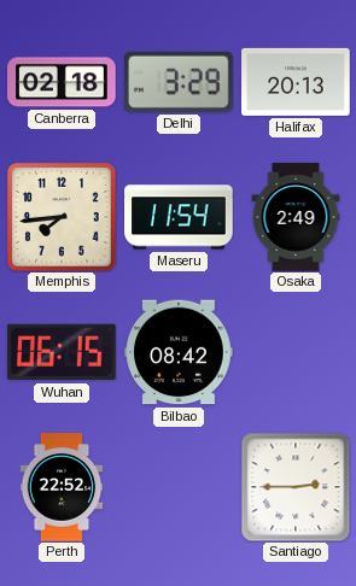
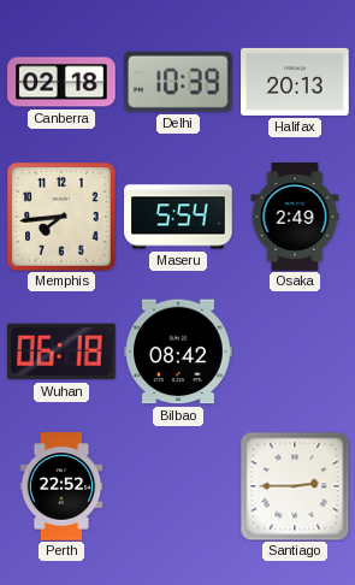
Delhi: 3:29 -> 10:39
Maseru: 11:54 -> 5:54
Wuhan: 06:15 -> 06:18
